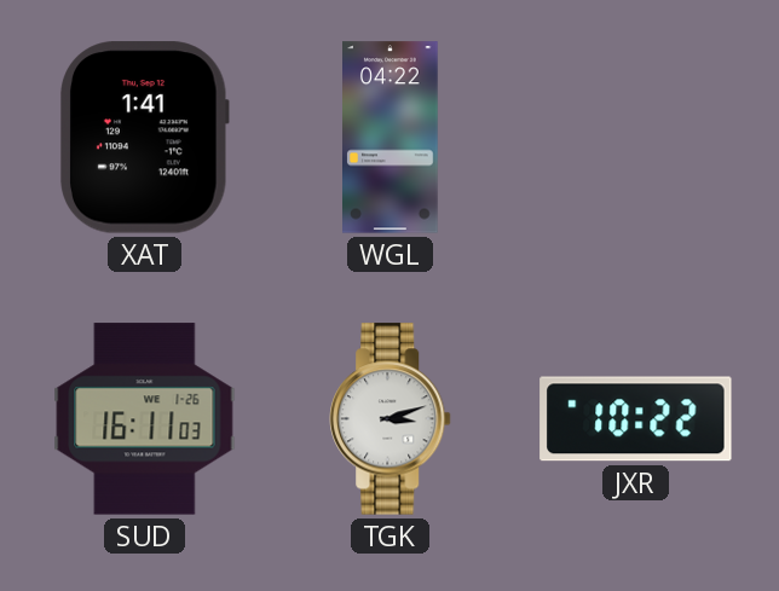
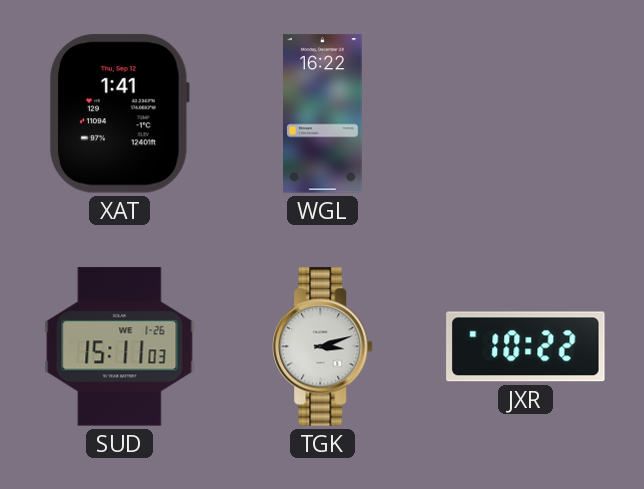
WGL: 04:22 -> 16:22
SUD: 16:11 -> 15:11
